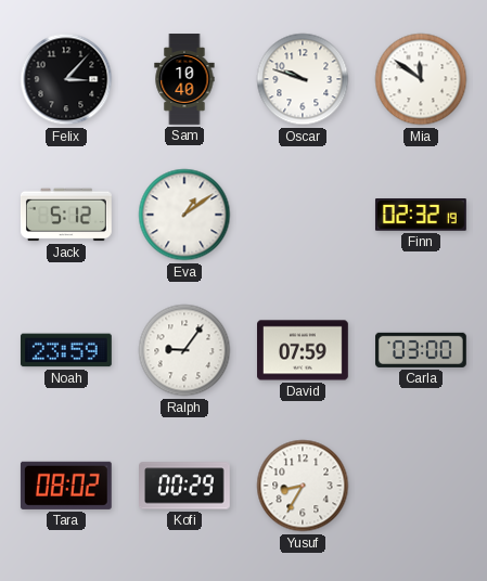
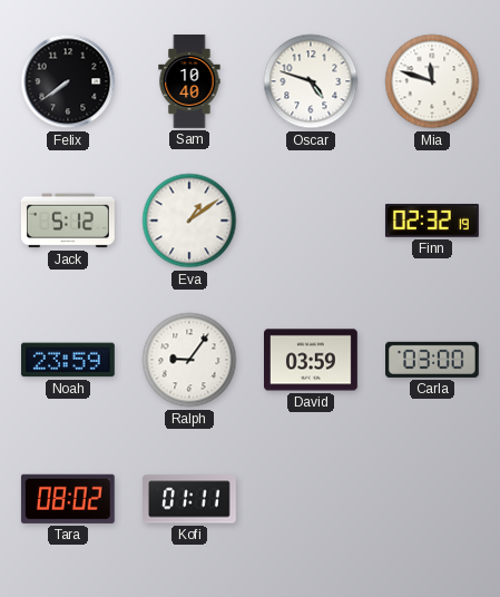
Felix: 3:07 -> 7:39
Oscar: 9:48 -> 4:48
Mia: 11:51 -> 11:48
David: 07:59 -> 03:59
Kofi: 00:29 -> 01:11
Yusuf: 8:35 -> none
